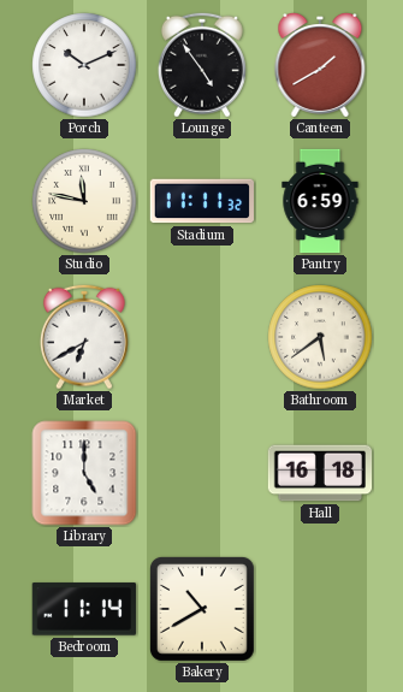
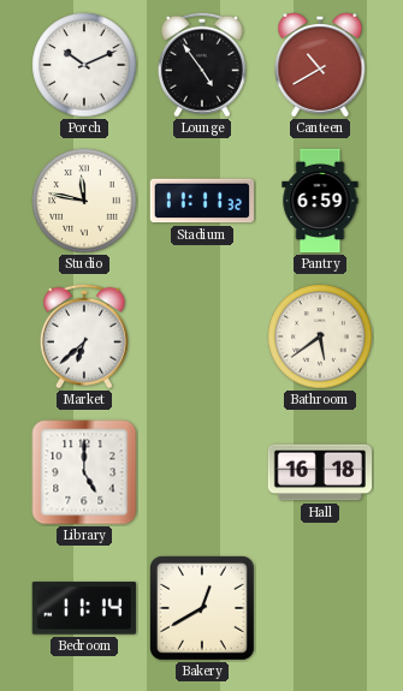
Canteen: 1:40 -> 10:40
Market: 6:40 -> 6:38
Bakery: 10:40 -> 12:40
